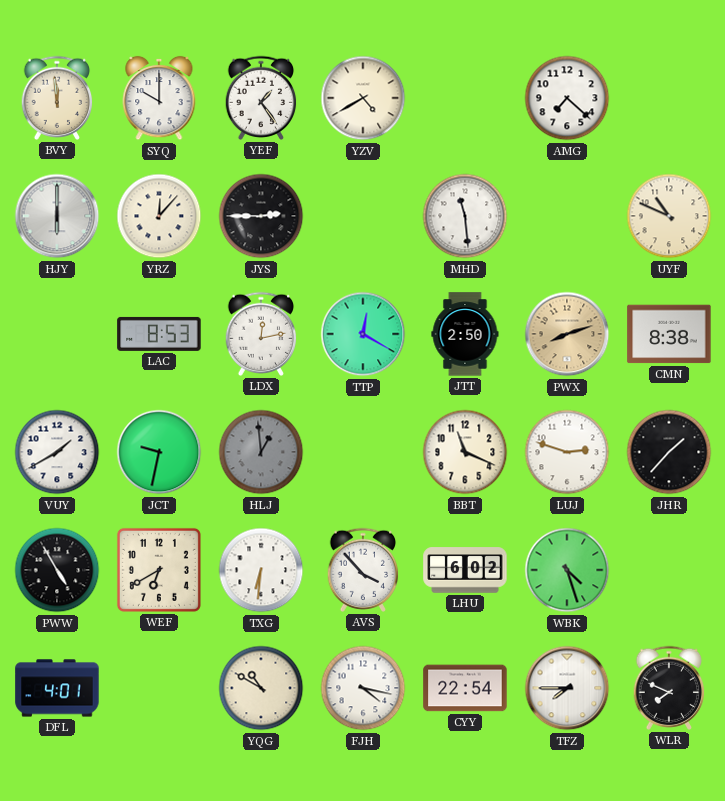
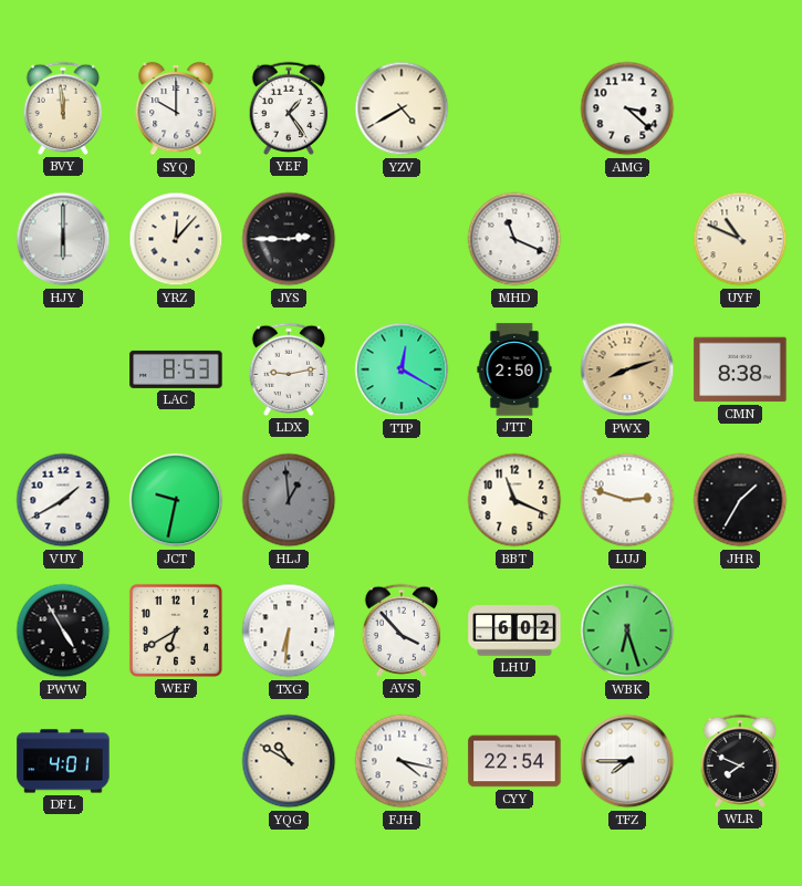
AMG: 7:22 -> 3:22
MHD: 11:29 -> 11:19
LDX: 12:13 -> 9:13
JHR: 1:37 -> 1:35
WBK: 4:27 -> 6:27
